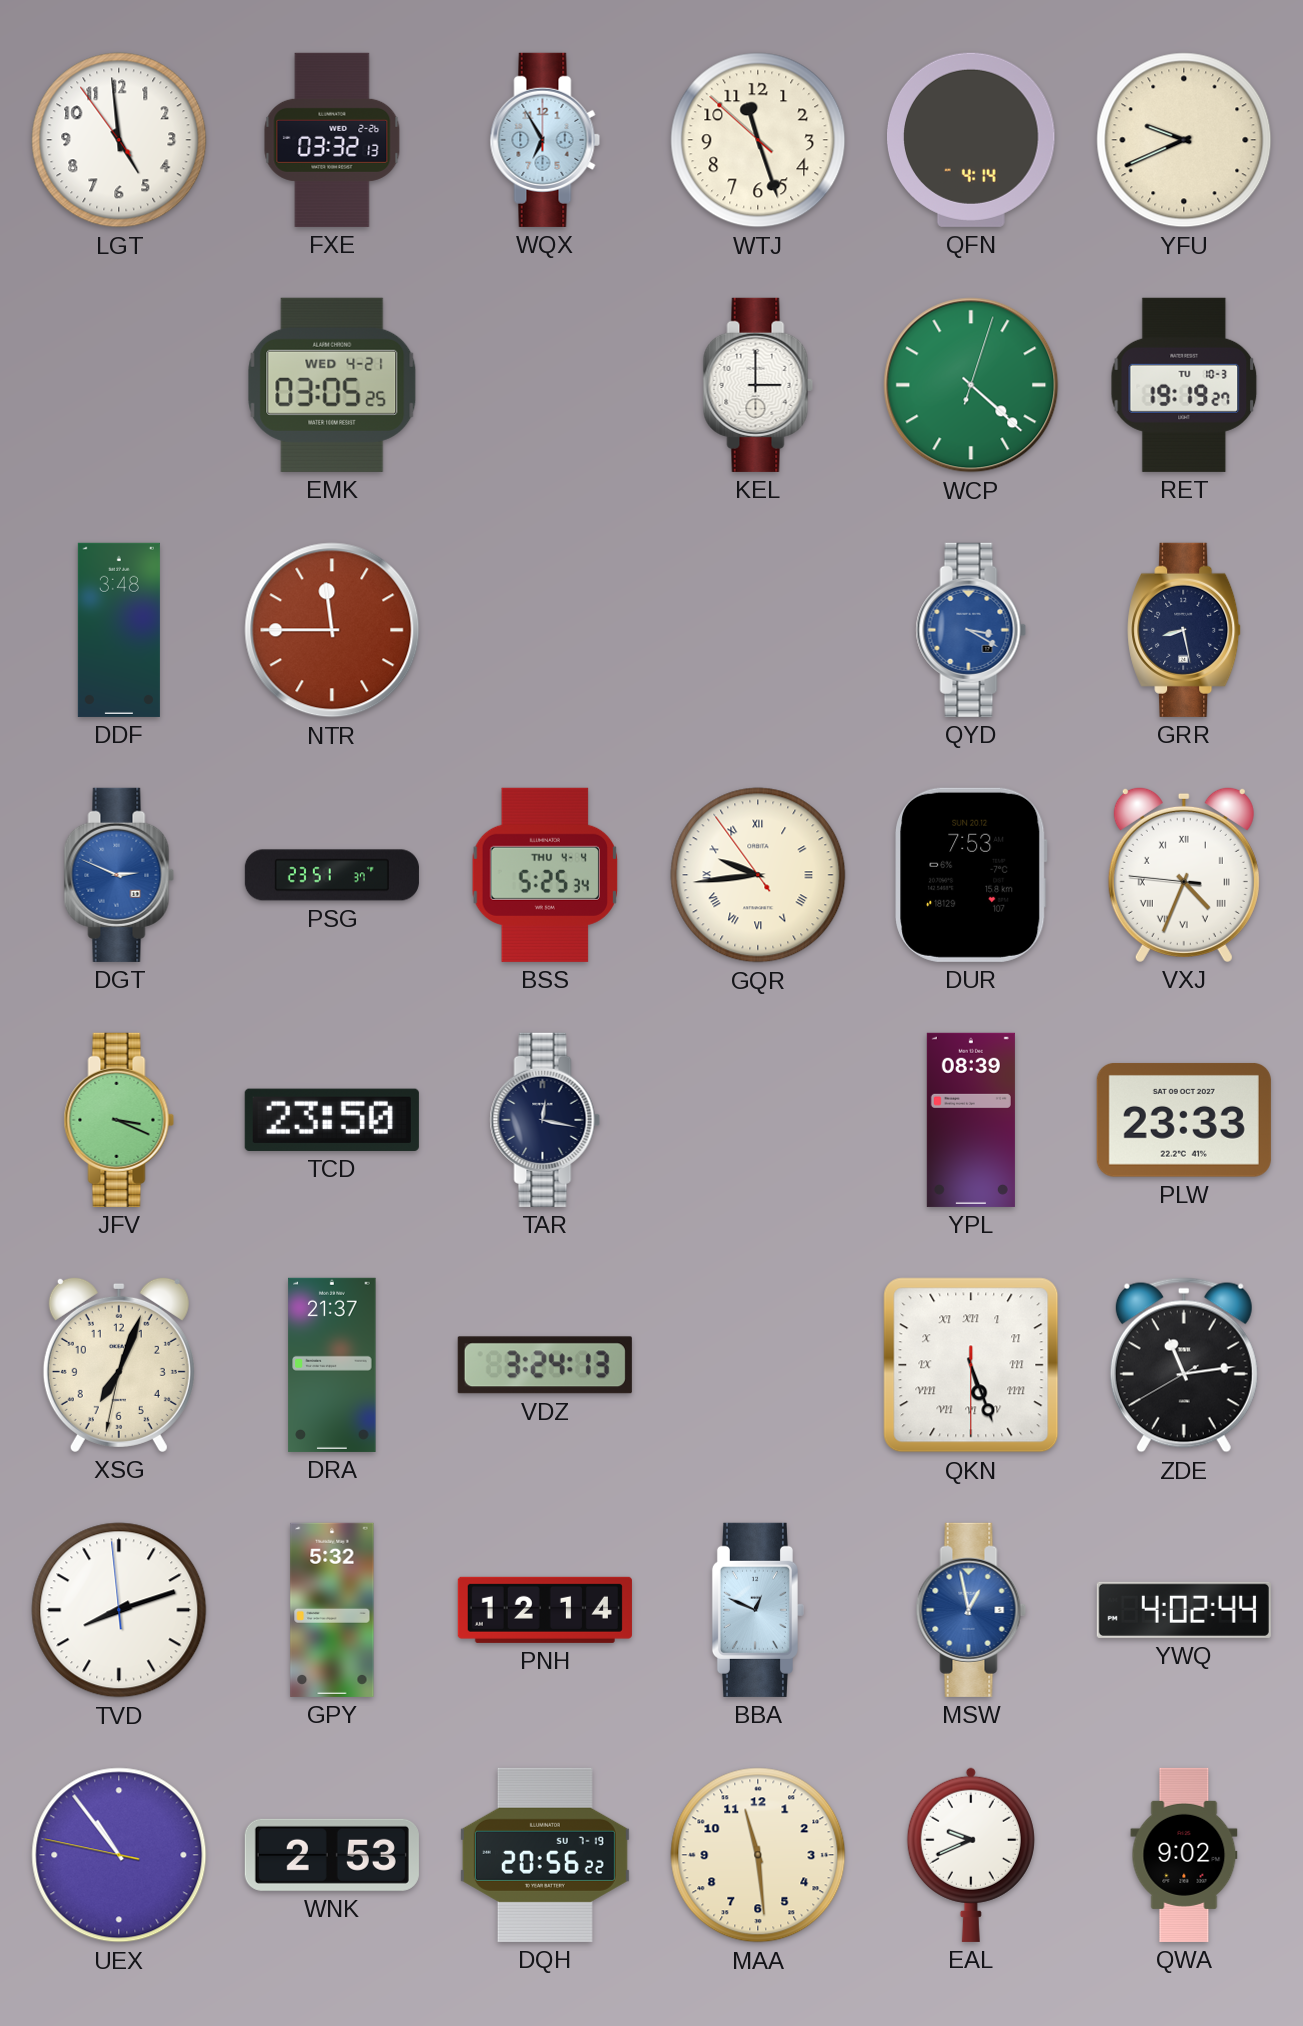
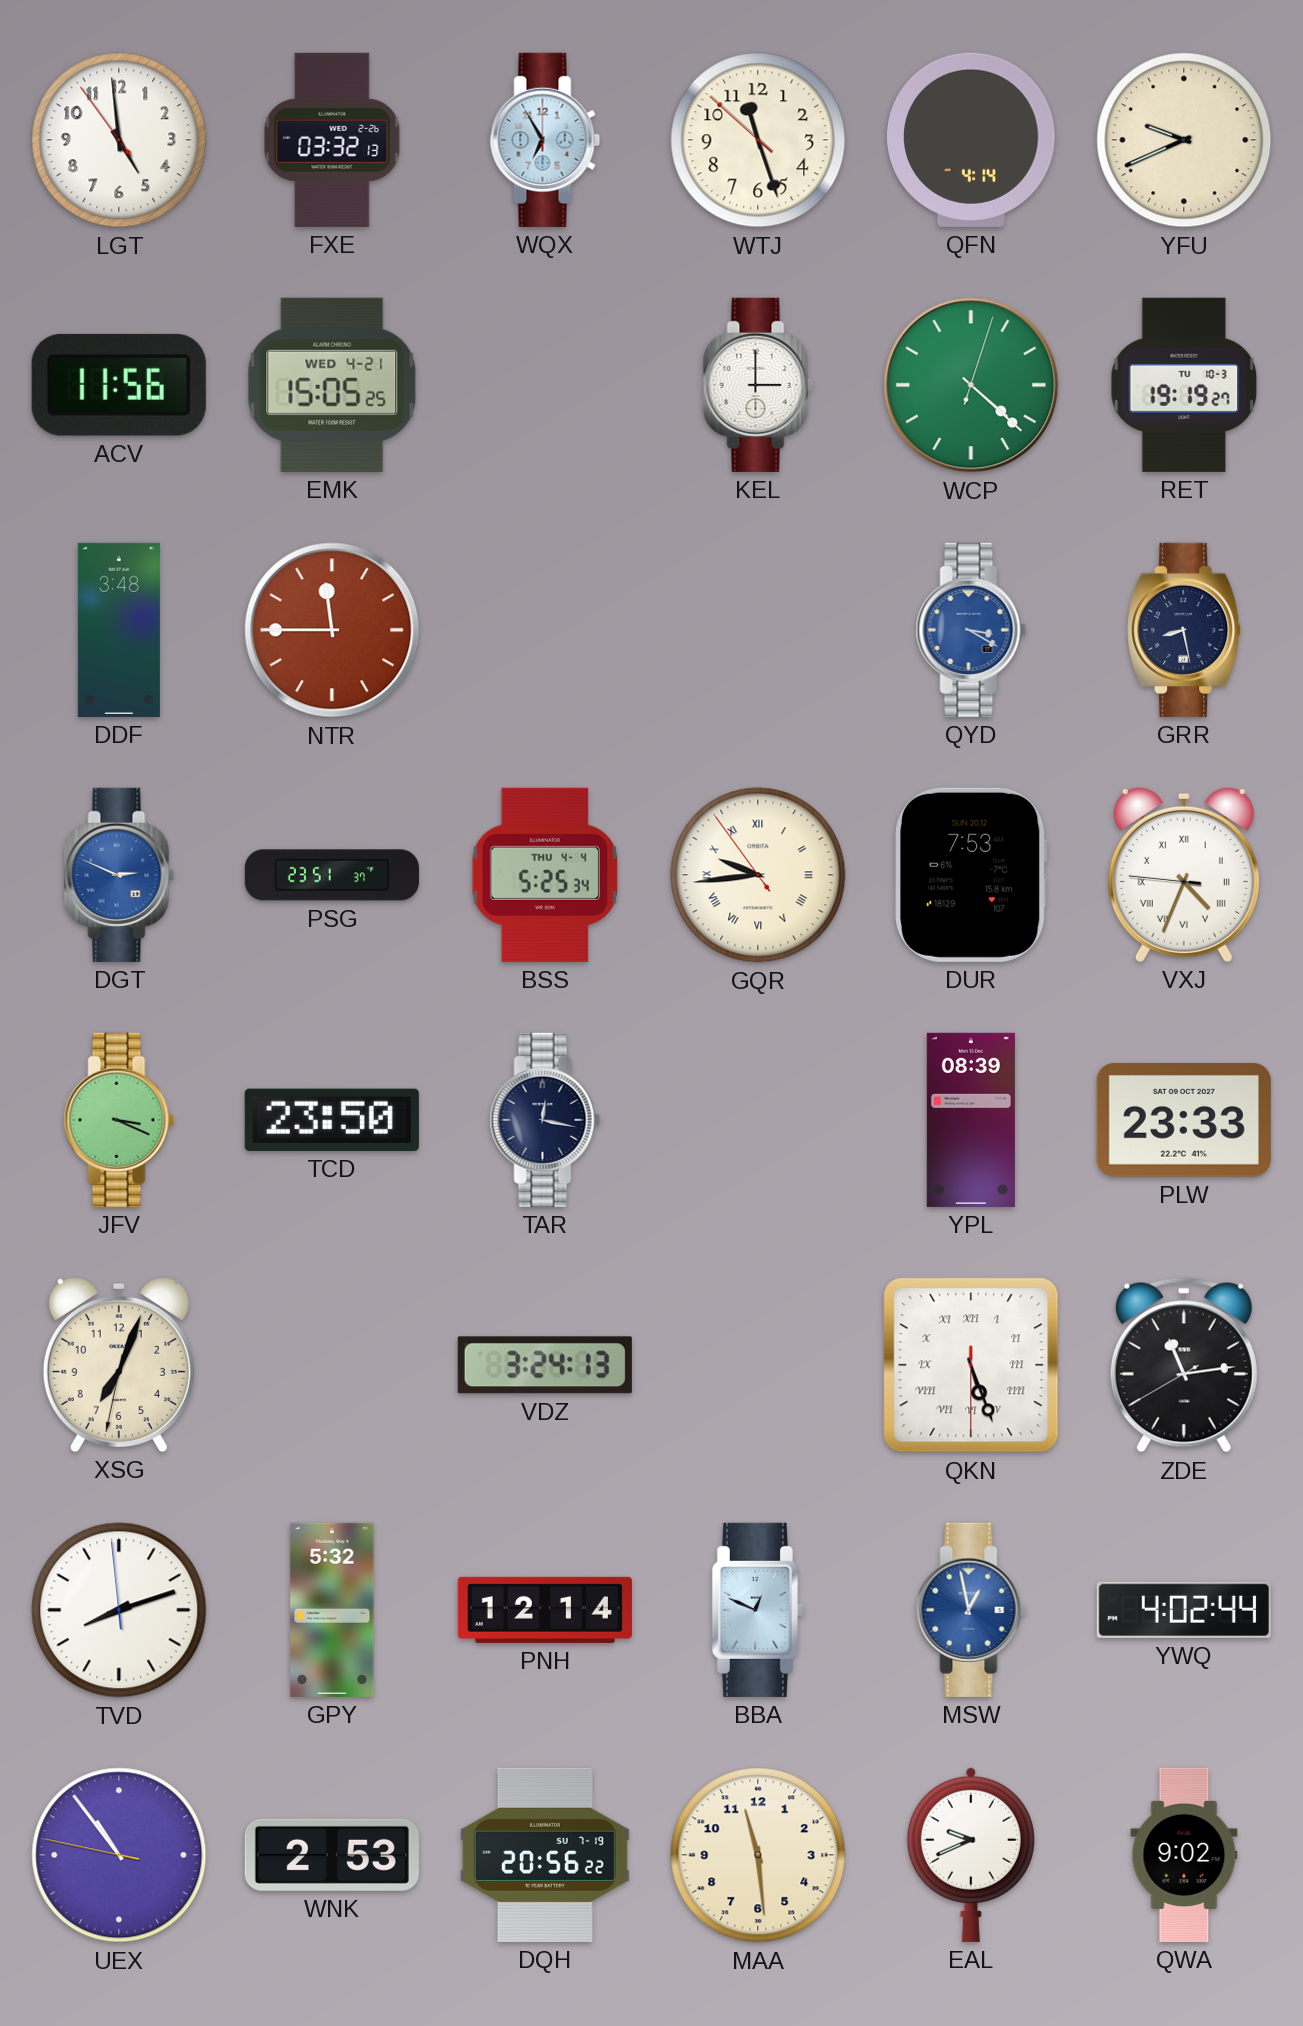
ACV: none -> 11:56
EMK: 03:05 -> 15:05
DRA: 21:37 -> none
